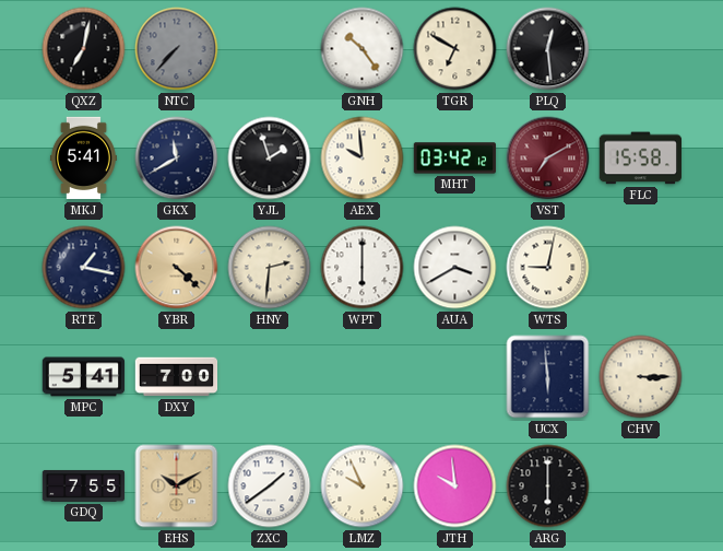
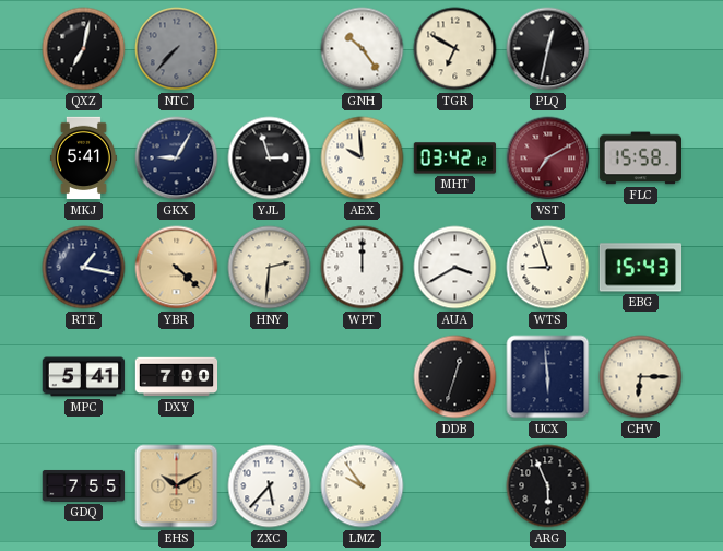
PLQ: 12:29 -> 12:32
GKX: 11:40 -> 9:05
YJL: 1:57 -> 2:57
WPT: 6:00 -> 12:00
WTS: 9:02 -> 8:57
EBG: none -> 15:43
DDB: none -> 12:33
CHV: 3:15 -> 6:15
ZXC: 1:39 -> 5:37
LMZ: 9:56 -> 9:54
JTH: 9:59 -> none
ARG: 6:00 -> 5:56
